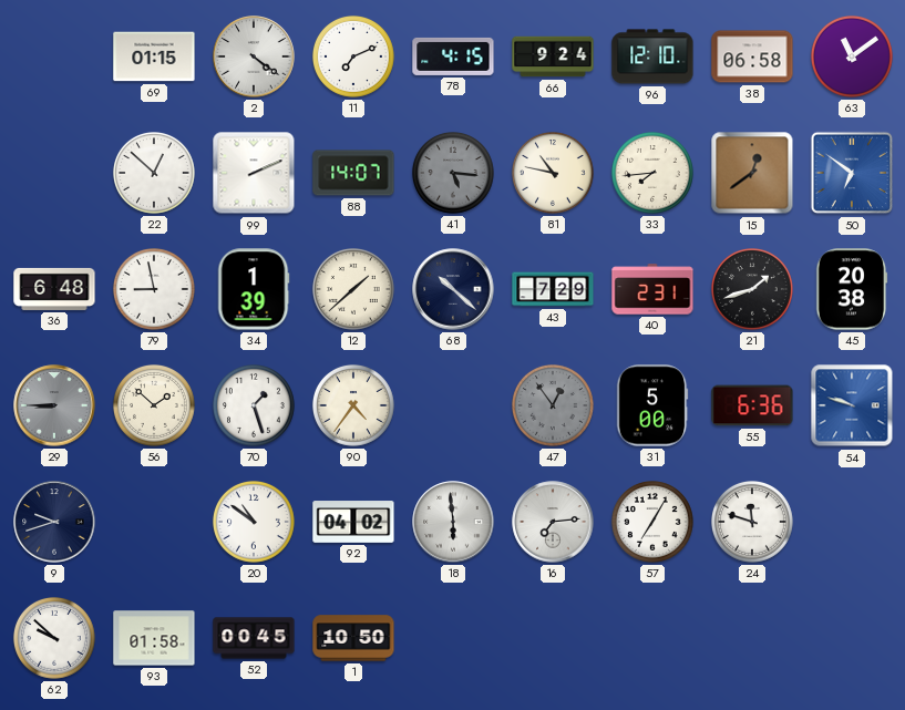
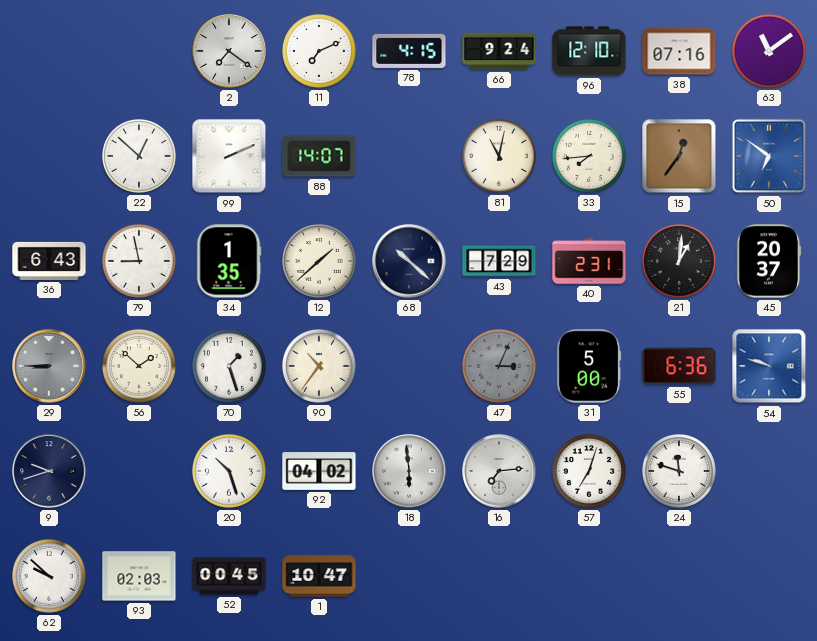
69: 01:15 -> none
2: 4:21 -> 7:21
38: 06:58 -> 07:16
41: 5:16 -> none
81: 10:47 -> 11:02
15: 12:39 -> 12:36
36: 6:48 -> 6:43
34: 1:39 -> 1:35
21: 1:42 -> 1:01
45: 20:38 -> 20:37
90: 4:36 -> 10:36
47: 12:54 -> 3:04
20: 10:51 -> 10:27
57: 7:05 -> 7:03
93: 01:58 -> 02:03
1: 10:50 -> 10:47
